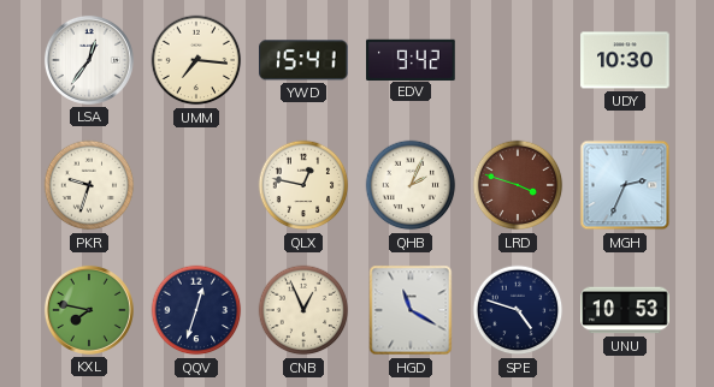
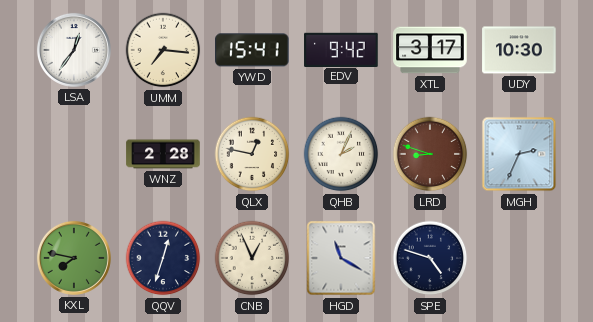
XTL: none -> 3:17
PKR: 9:33 -> none
WNZ: none -> 2:28
LRD: 3:48 -> 8:48
UNU: 10:53 -> none
